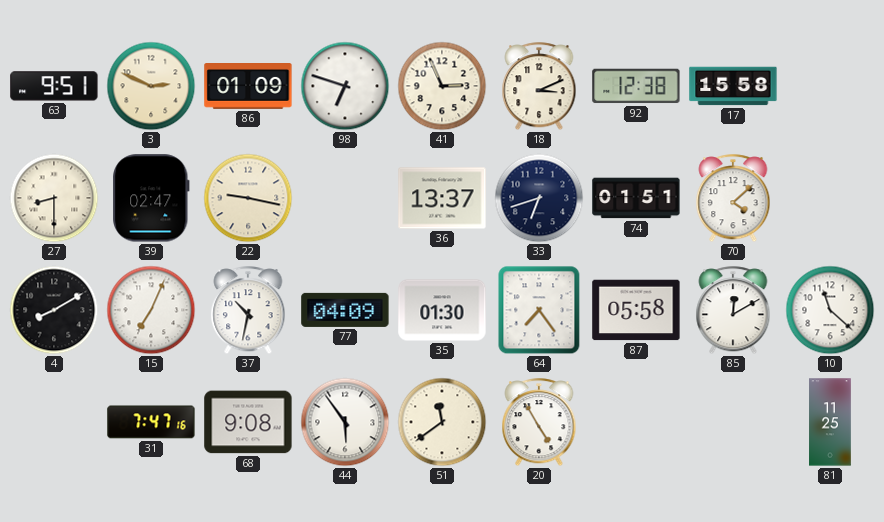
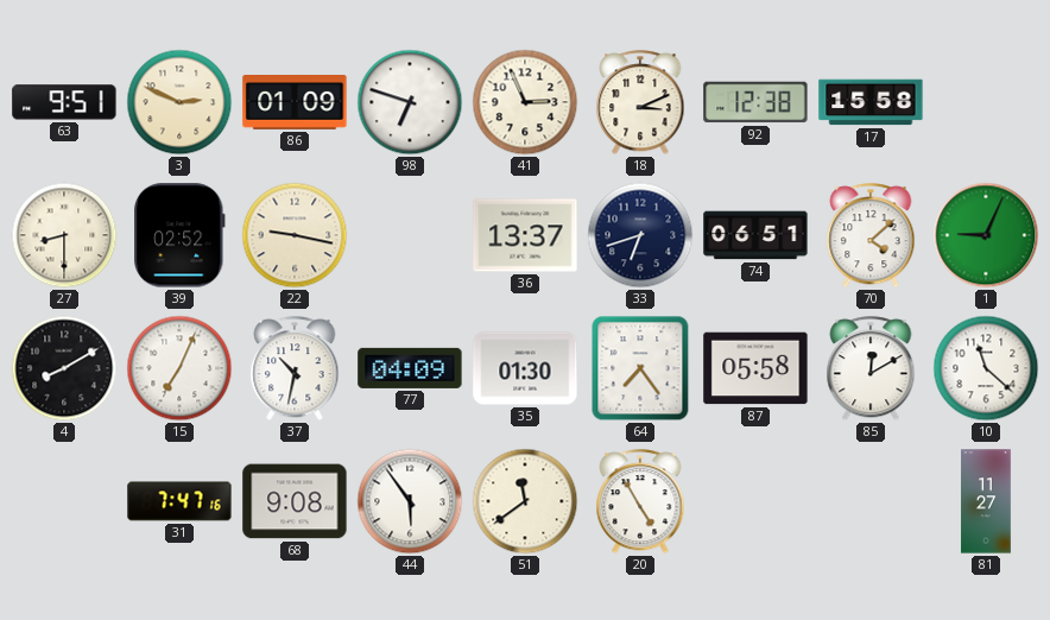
39: 02:47 -> 02:52
74: 01:51 -> 06:51
1: none -> 9:04
81: 11:25 -> 11:27
